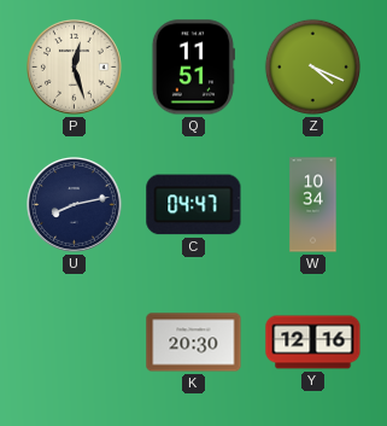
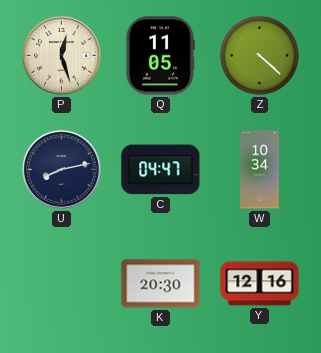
Q: 11:51 -> 11:05
Z: 4:19 -> 4:22
